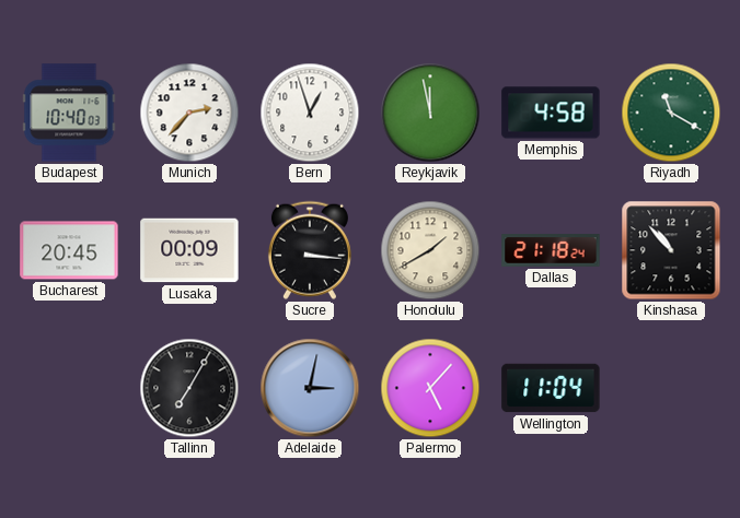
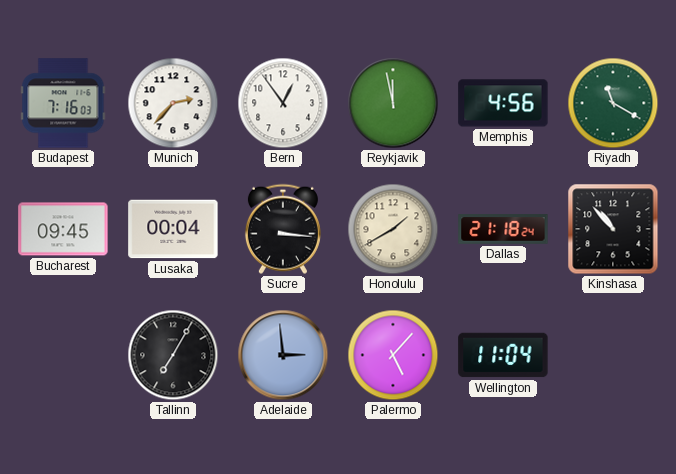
Budapest: 10:40 -> 7:16
Bern: 12:57 -> 12:54
Memphis: 4:58 -> 4:56
Bucharest: 20:45 -> 09:45
Lusaka: 00:09 -> 00:04
Adelaide: 3:02 -> 2:59
